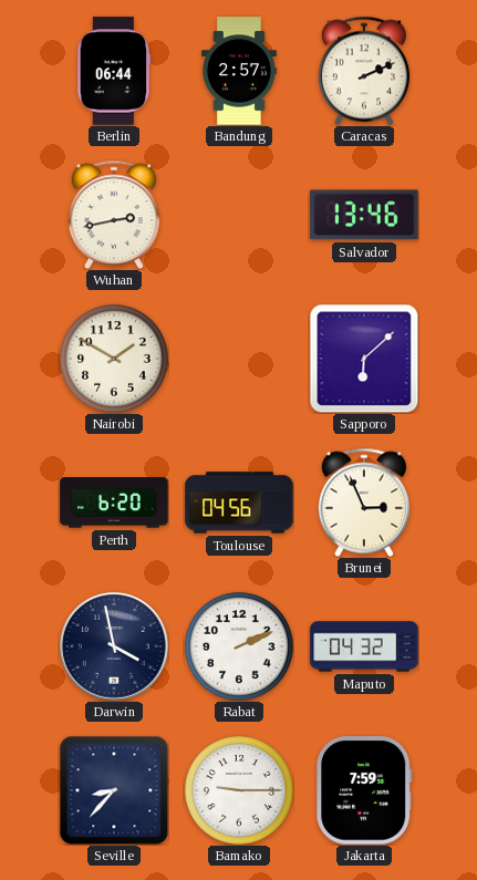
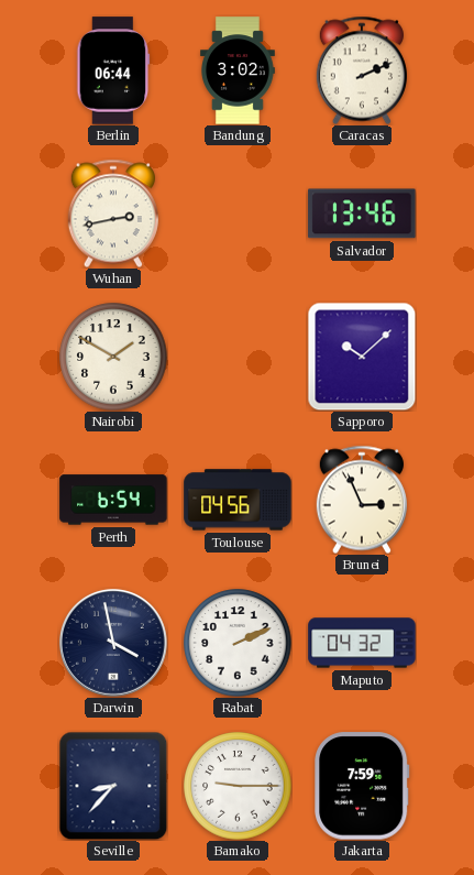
Bandung: 2:57 -> 3:02
Sapporo: 6:08 -> 10:08
Perth: 6:20 -> 6:54
